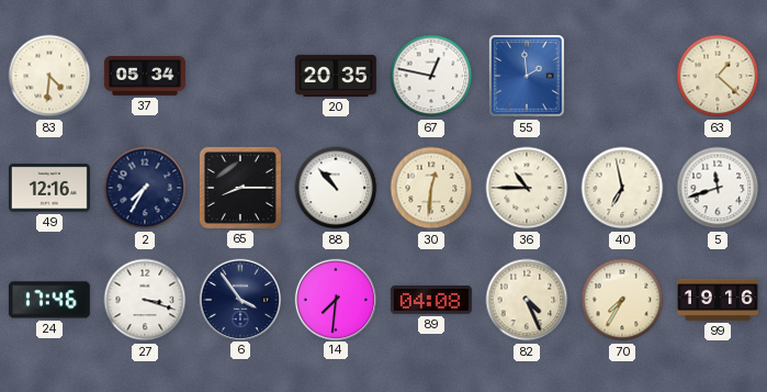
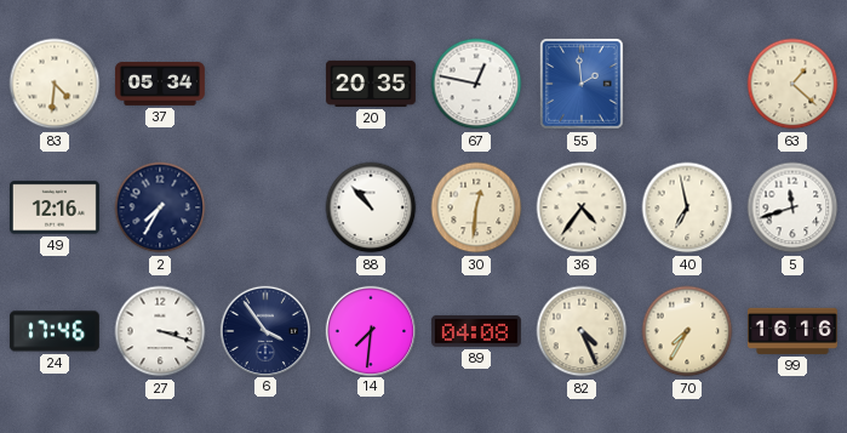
65: 8:15 -> none
36: 10:45 -> 4:36
99: 19:16 -> 16:16
